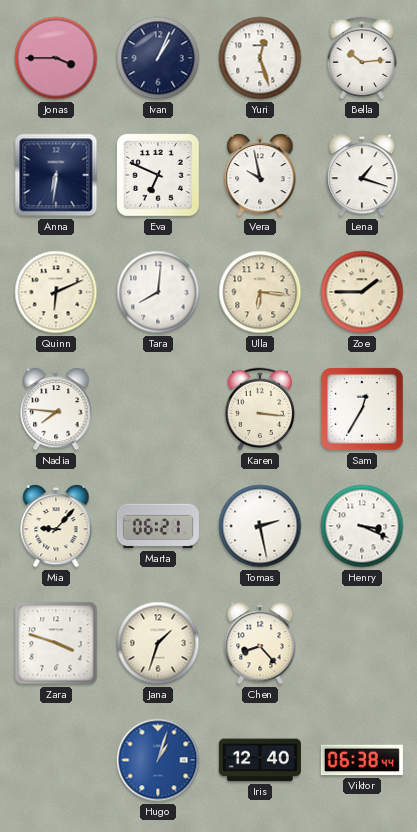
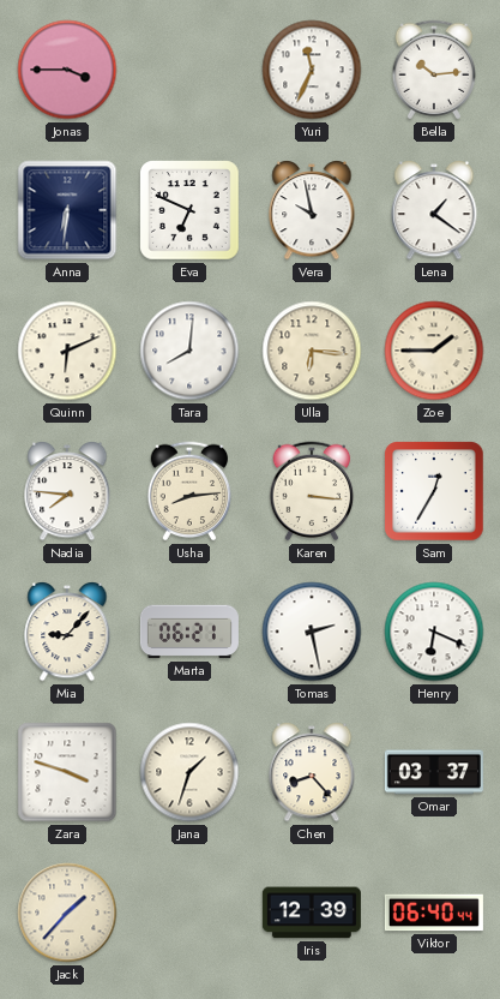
Ivan: 1:04 -> none
Yuri: 12:27 -> 11:34
Lena: 1:18 -> 1:21
Usha: none -> 8:14
Henry: 3:19 -> 6:19
Omar: none -> 03:37
Jack: none -> 1:37
Hugo: 1:03 -> none
Iris: 12:40 -> 12:39
Viktor: 06:38 -> 06:40
